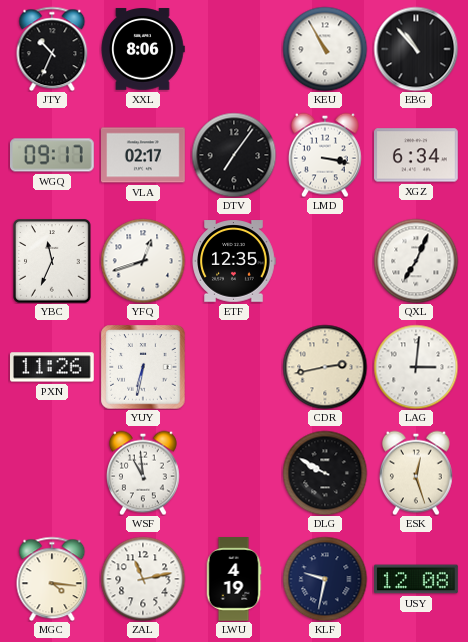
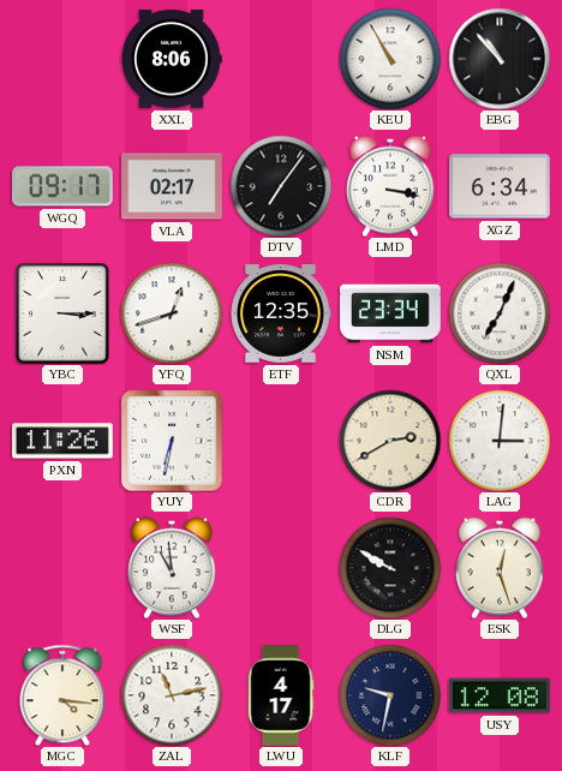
JTY: 10:34 -> none
YBC: 11:34 -> 3:15
NSM: none -> 23:34
CDR: 2:43 -> 2:40
LWU: 4:19 -> 4:17
